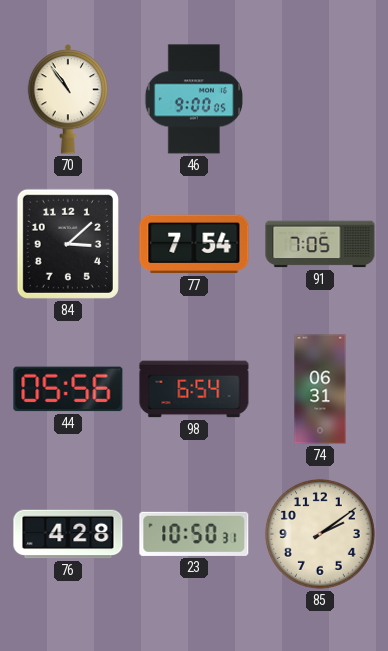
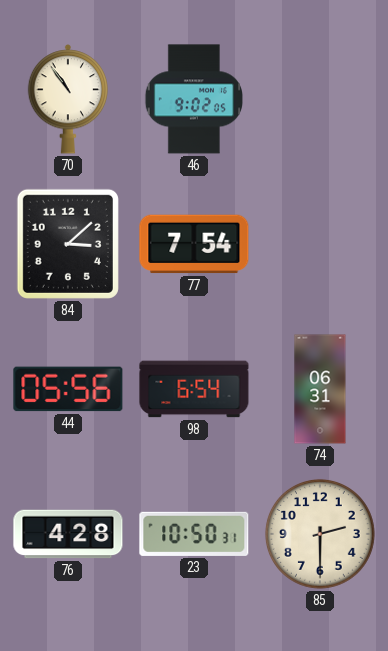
46: 9:00 -> 9:02
91: 7:05 -> none
85: 2:09 -> 2:30
